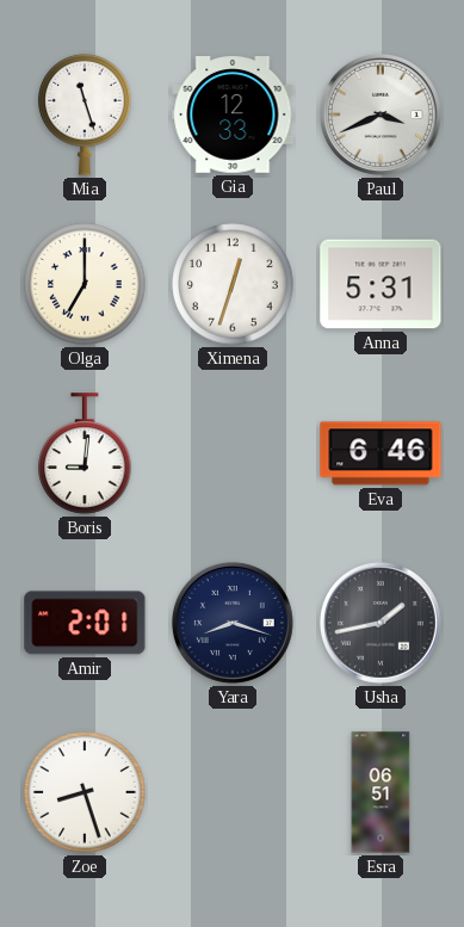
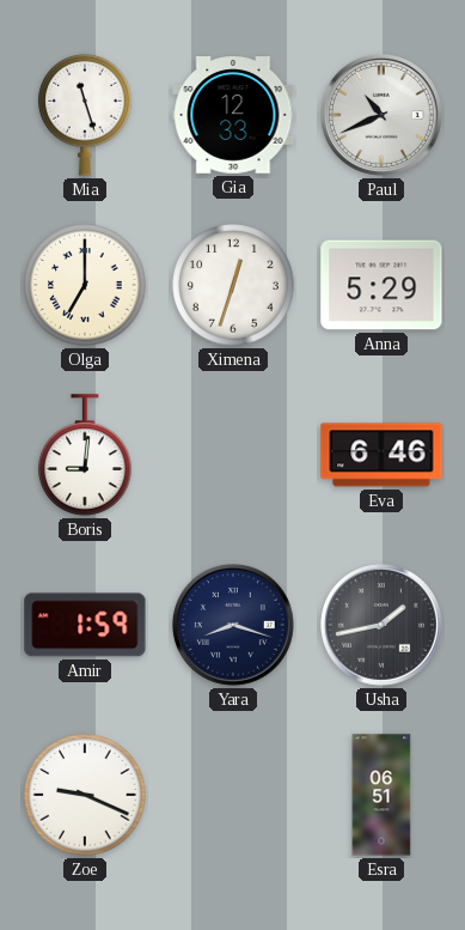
Paul: 3:41 -> 10:41
Anna: 5:31 -> 5:29
Amir: 2:01 -> 1:59
Zoe: 8:27 -> 9:19
